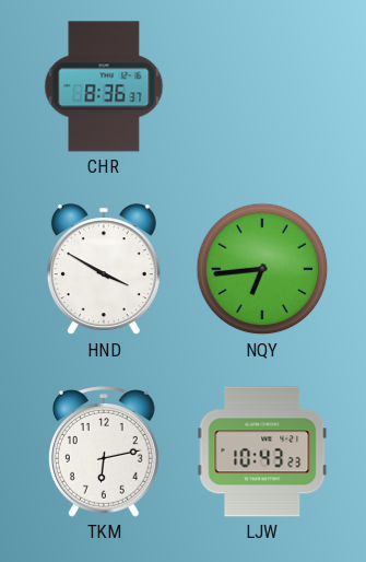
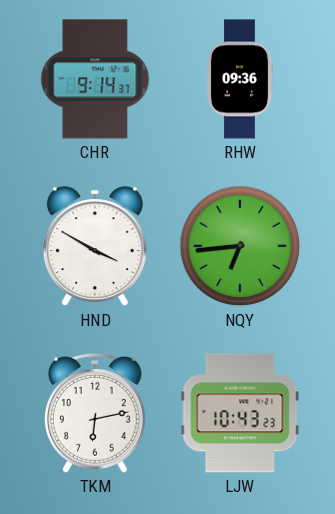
CHR: 8:36 -> 9:14
RHW: none -> 09:36
